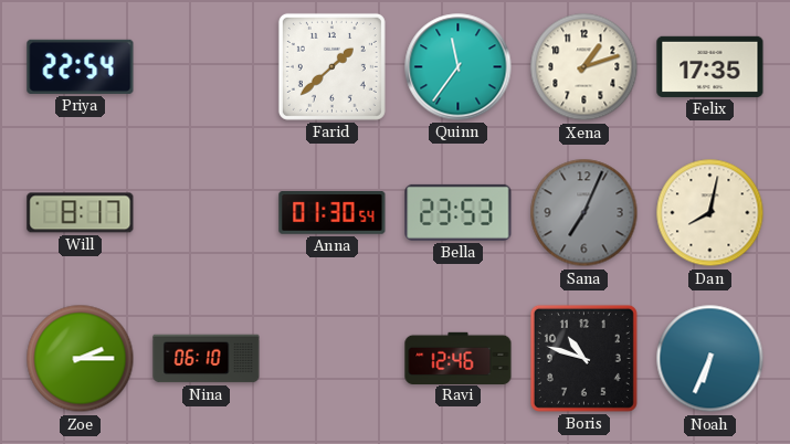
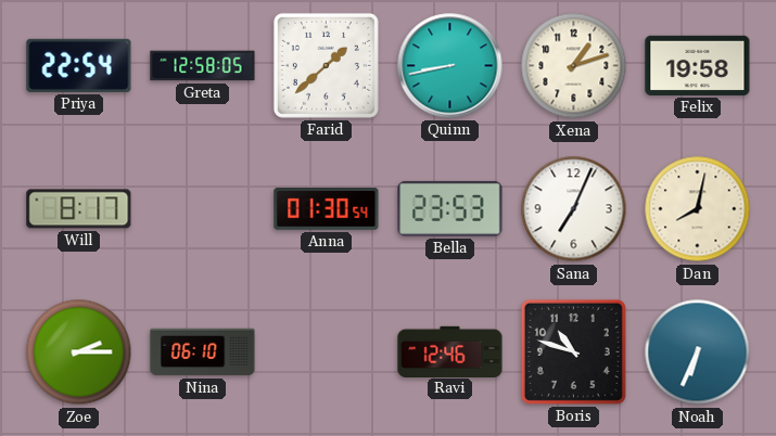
Greta: none -> 12:58
Quinn: 11:36 -> 8:43
Felix: 17:35 -> 19:58
Sana dial: grey -> white
